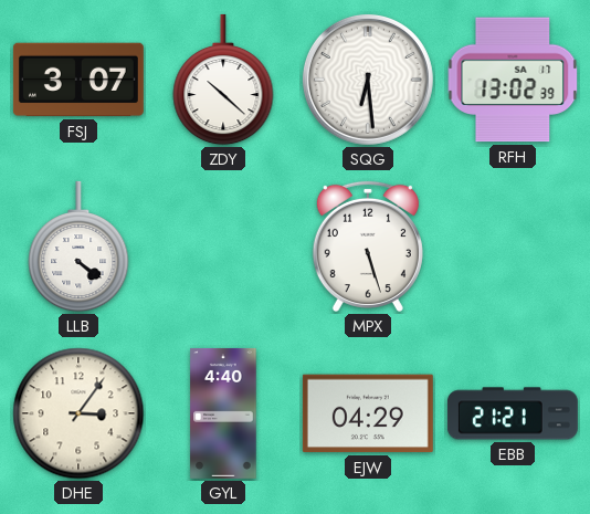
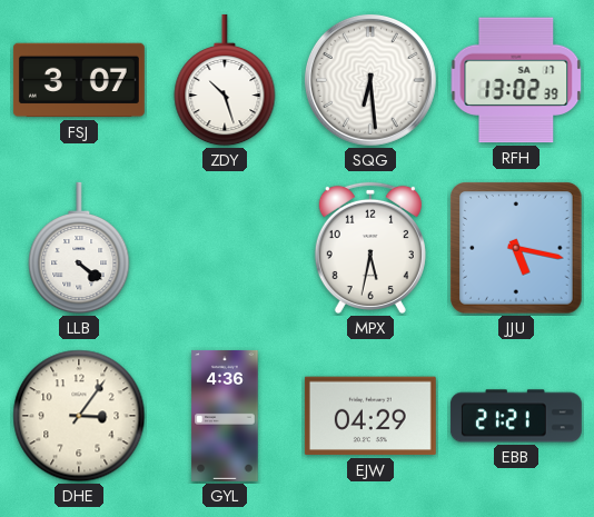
ZDY: 10:22 -> 10:27
MPX: 5:27 -> 5:32
JJU: none -> 5:17
GYL: 4:40 -> 4:36
